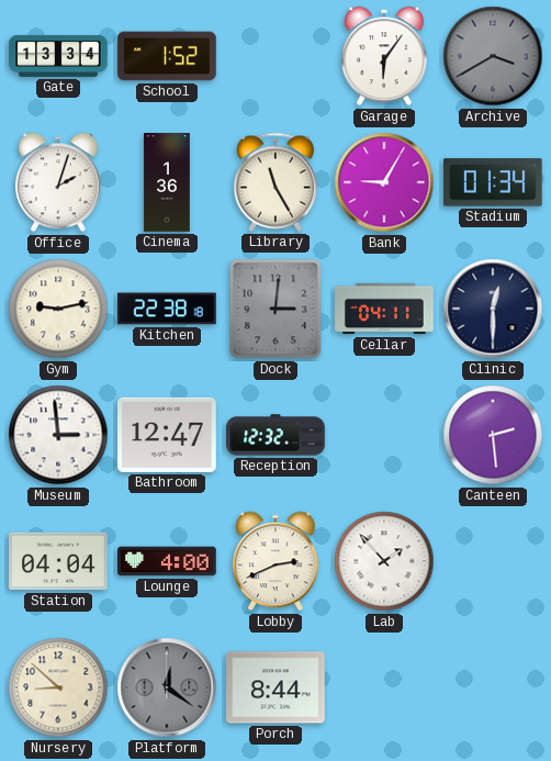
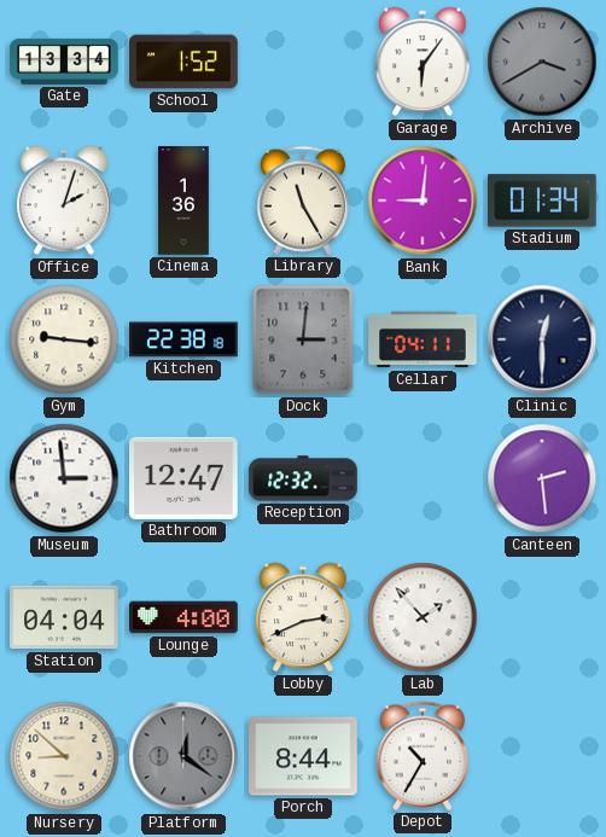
Bank: 9:05 -> 9:01
Gym: 9:13 -> 9:16
Depot: none -> 10:35
